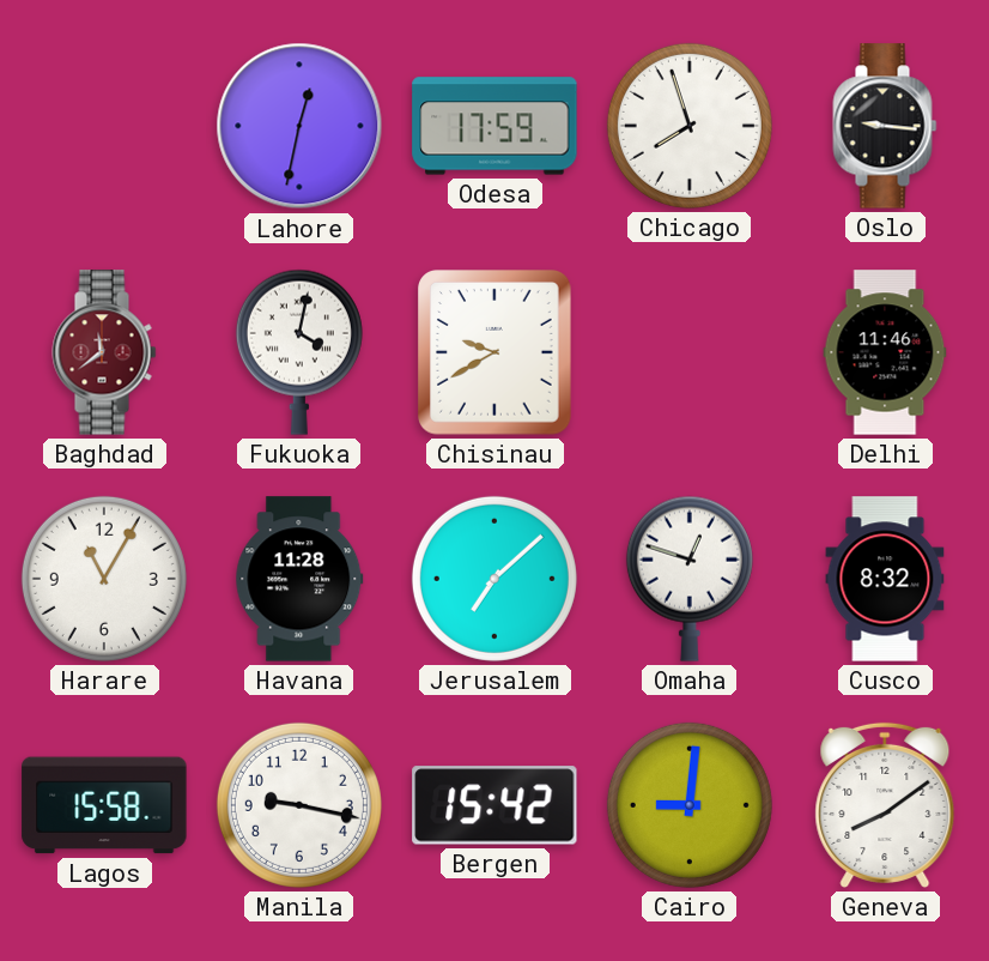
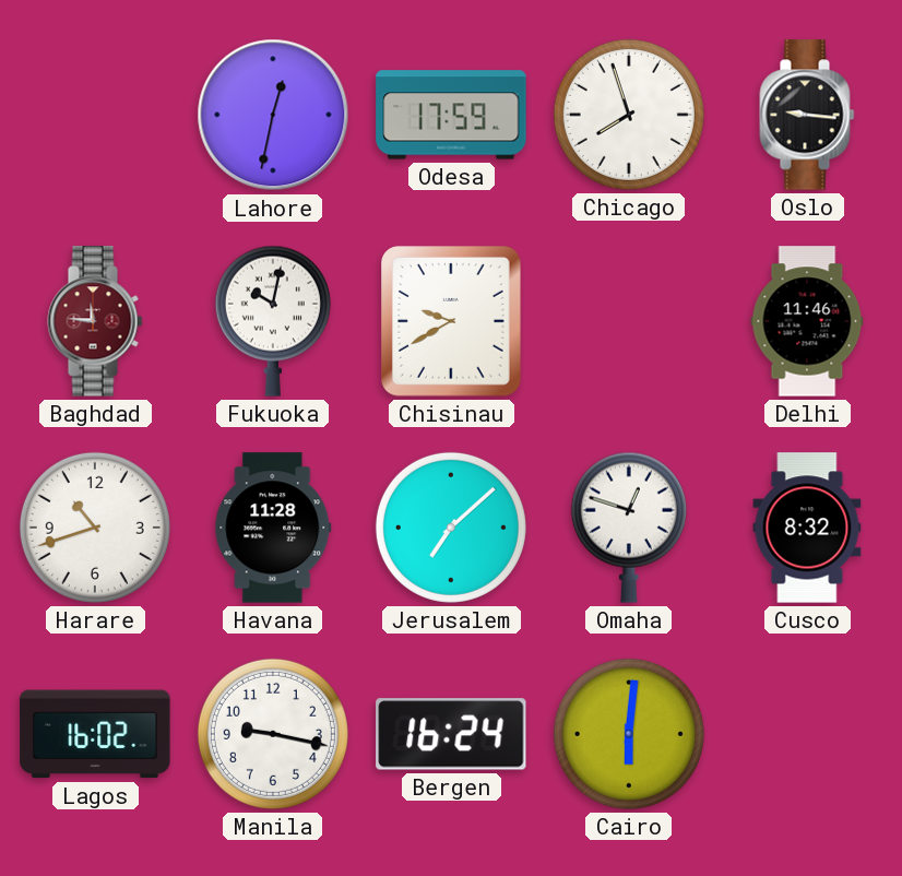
Baghdad: 11:39 -> 11:46
Fukuoka: 4:02 -> 10:02
Harare: 11:05 -> 10:42
Lagos: 15:58 -> 16:02
Bergen: 15:42 -> 16:24
Cairo: 9:01 -> 6:01
Geneva: 8:09 -> none
